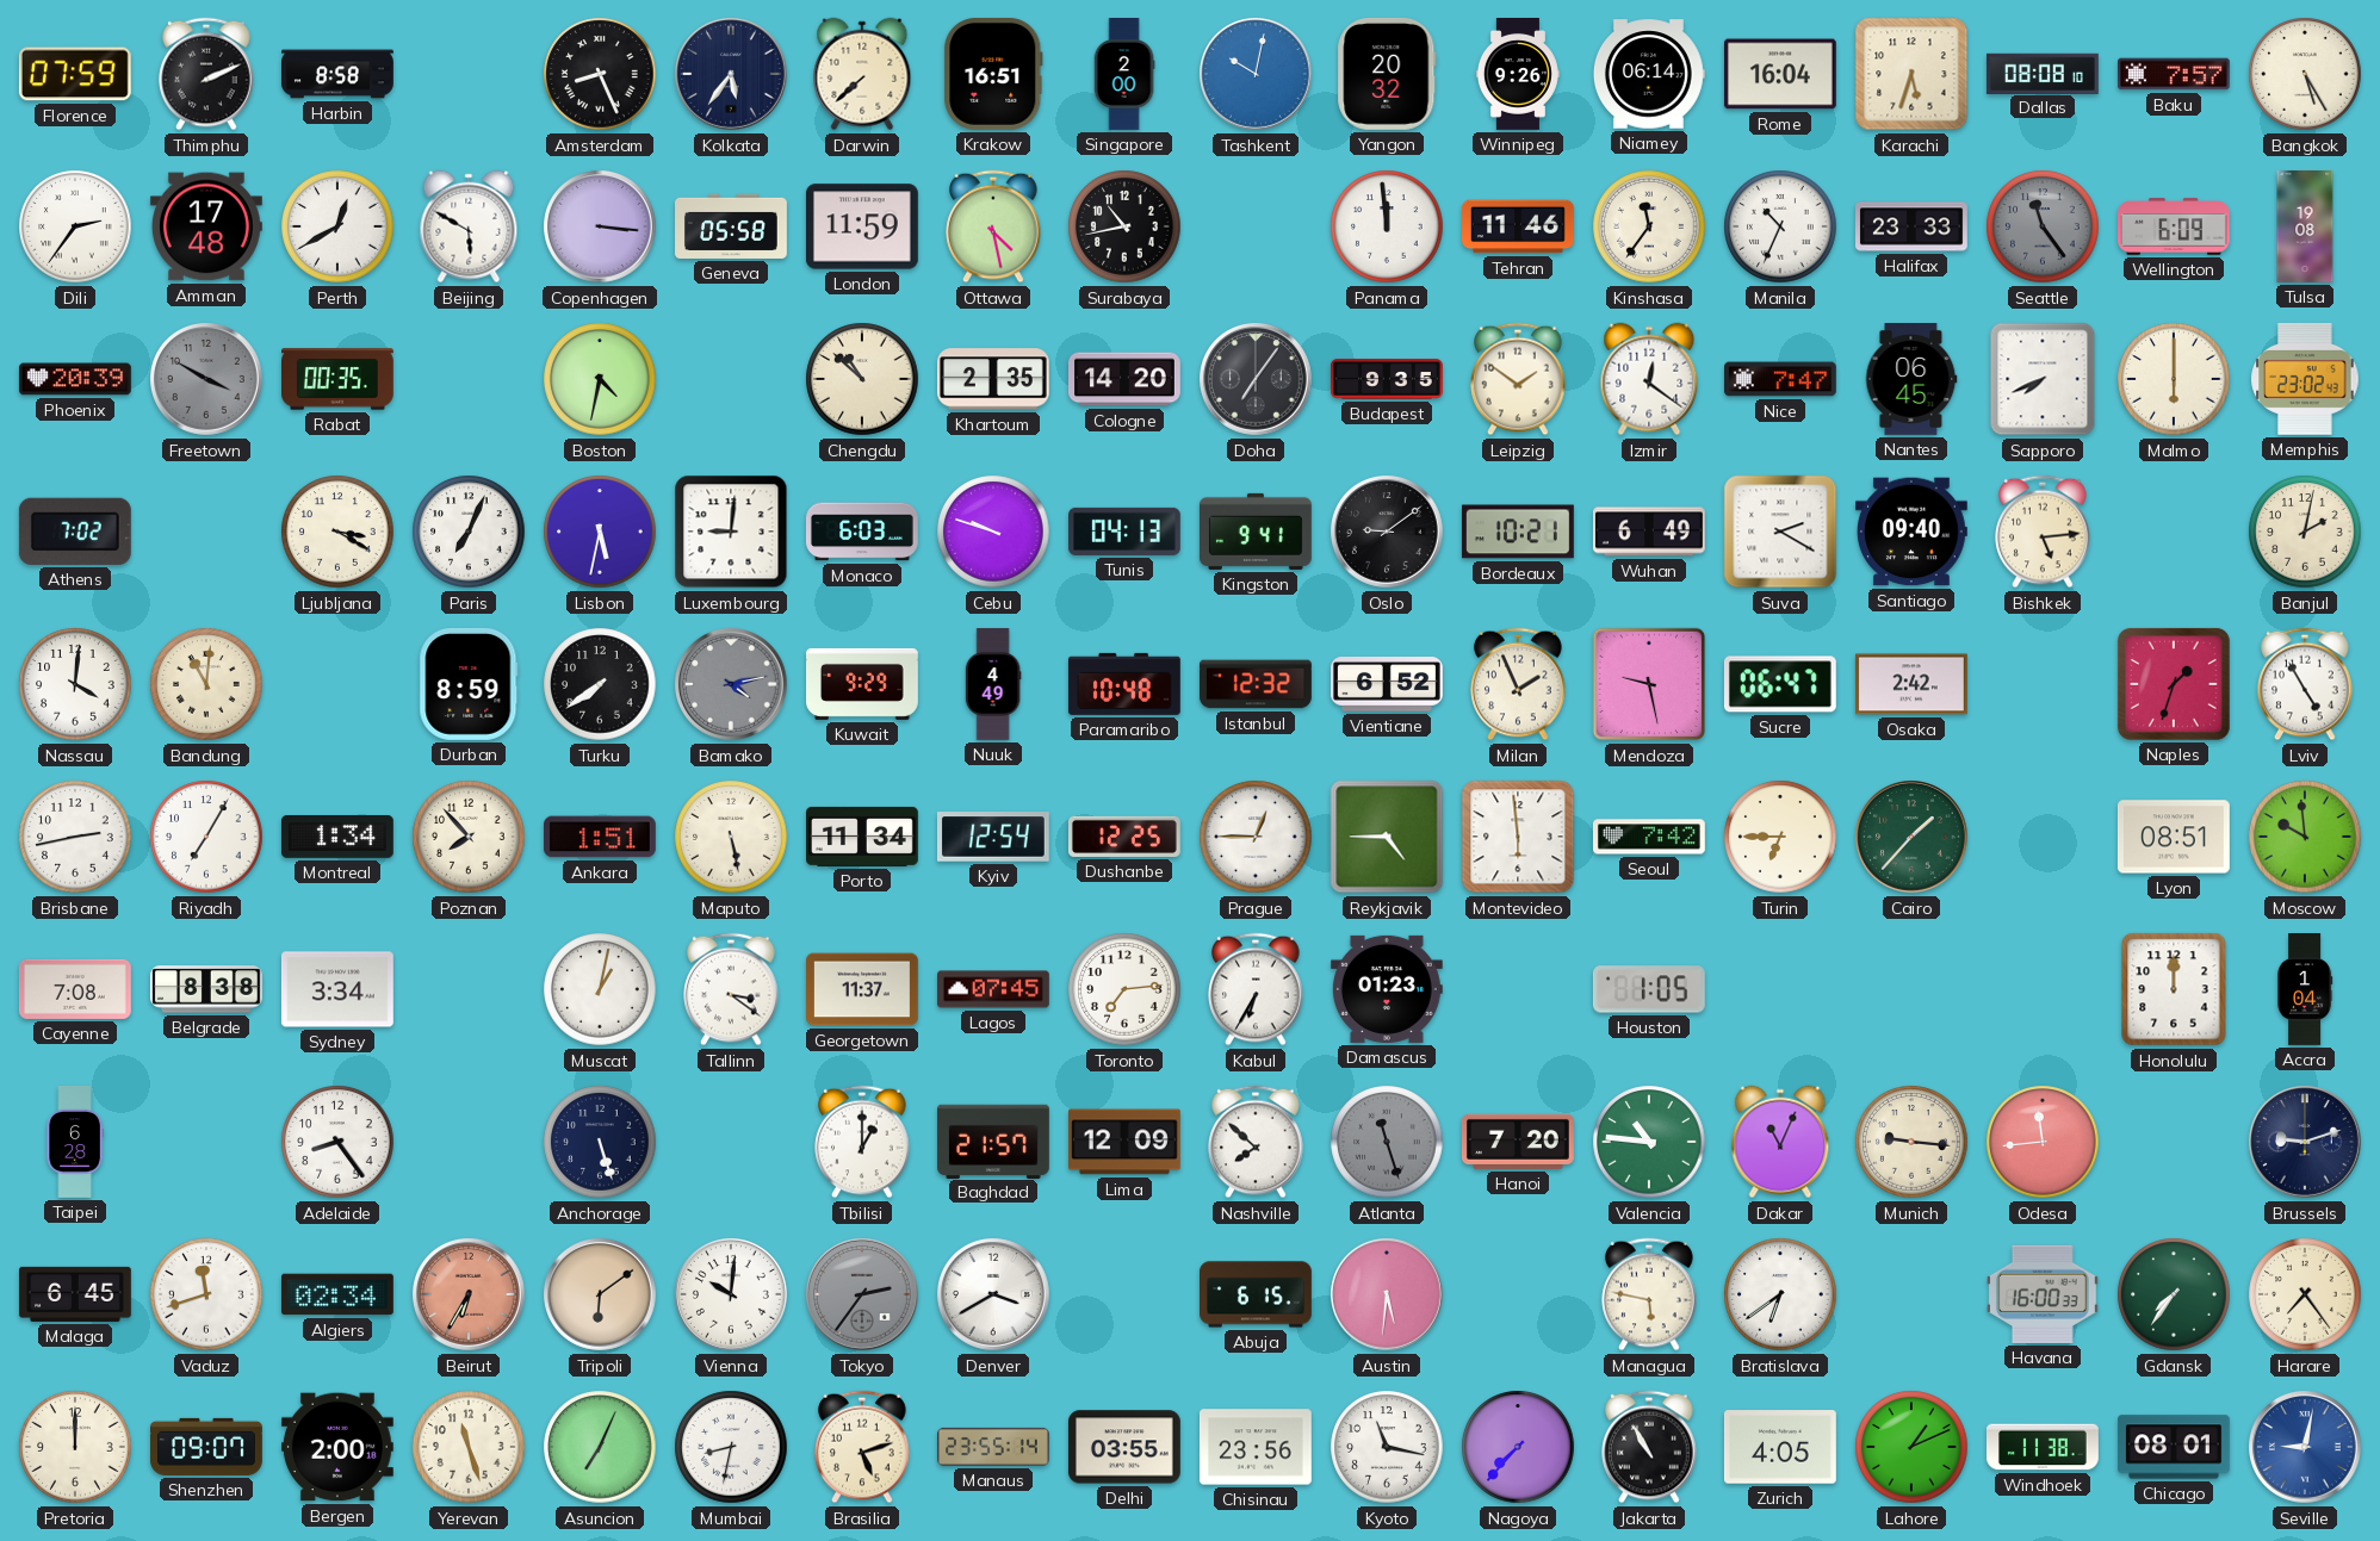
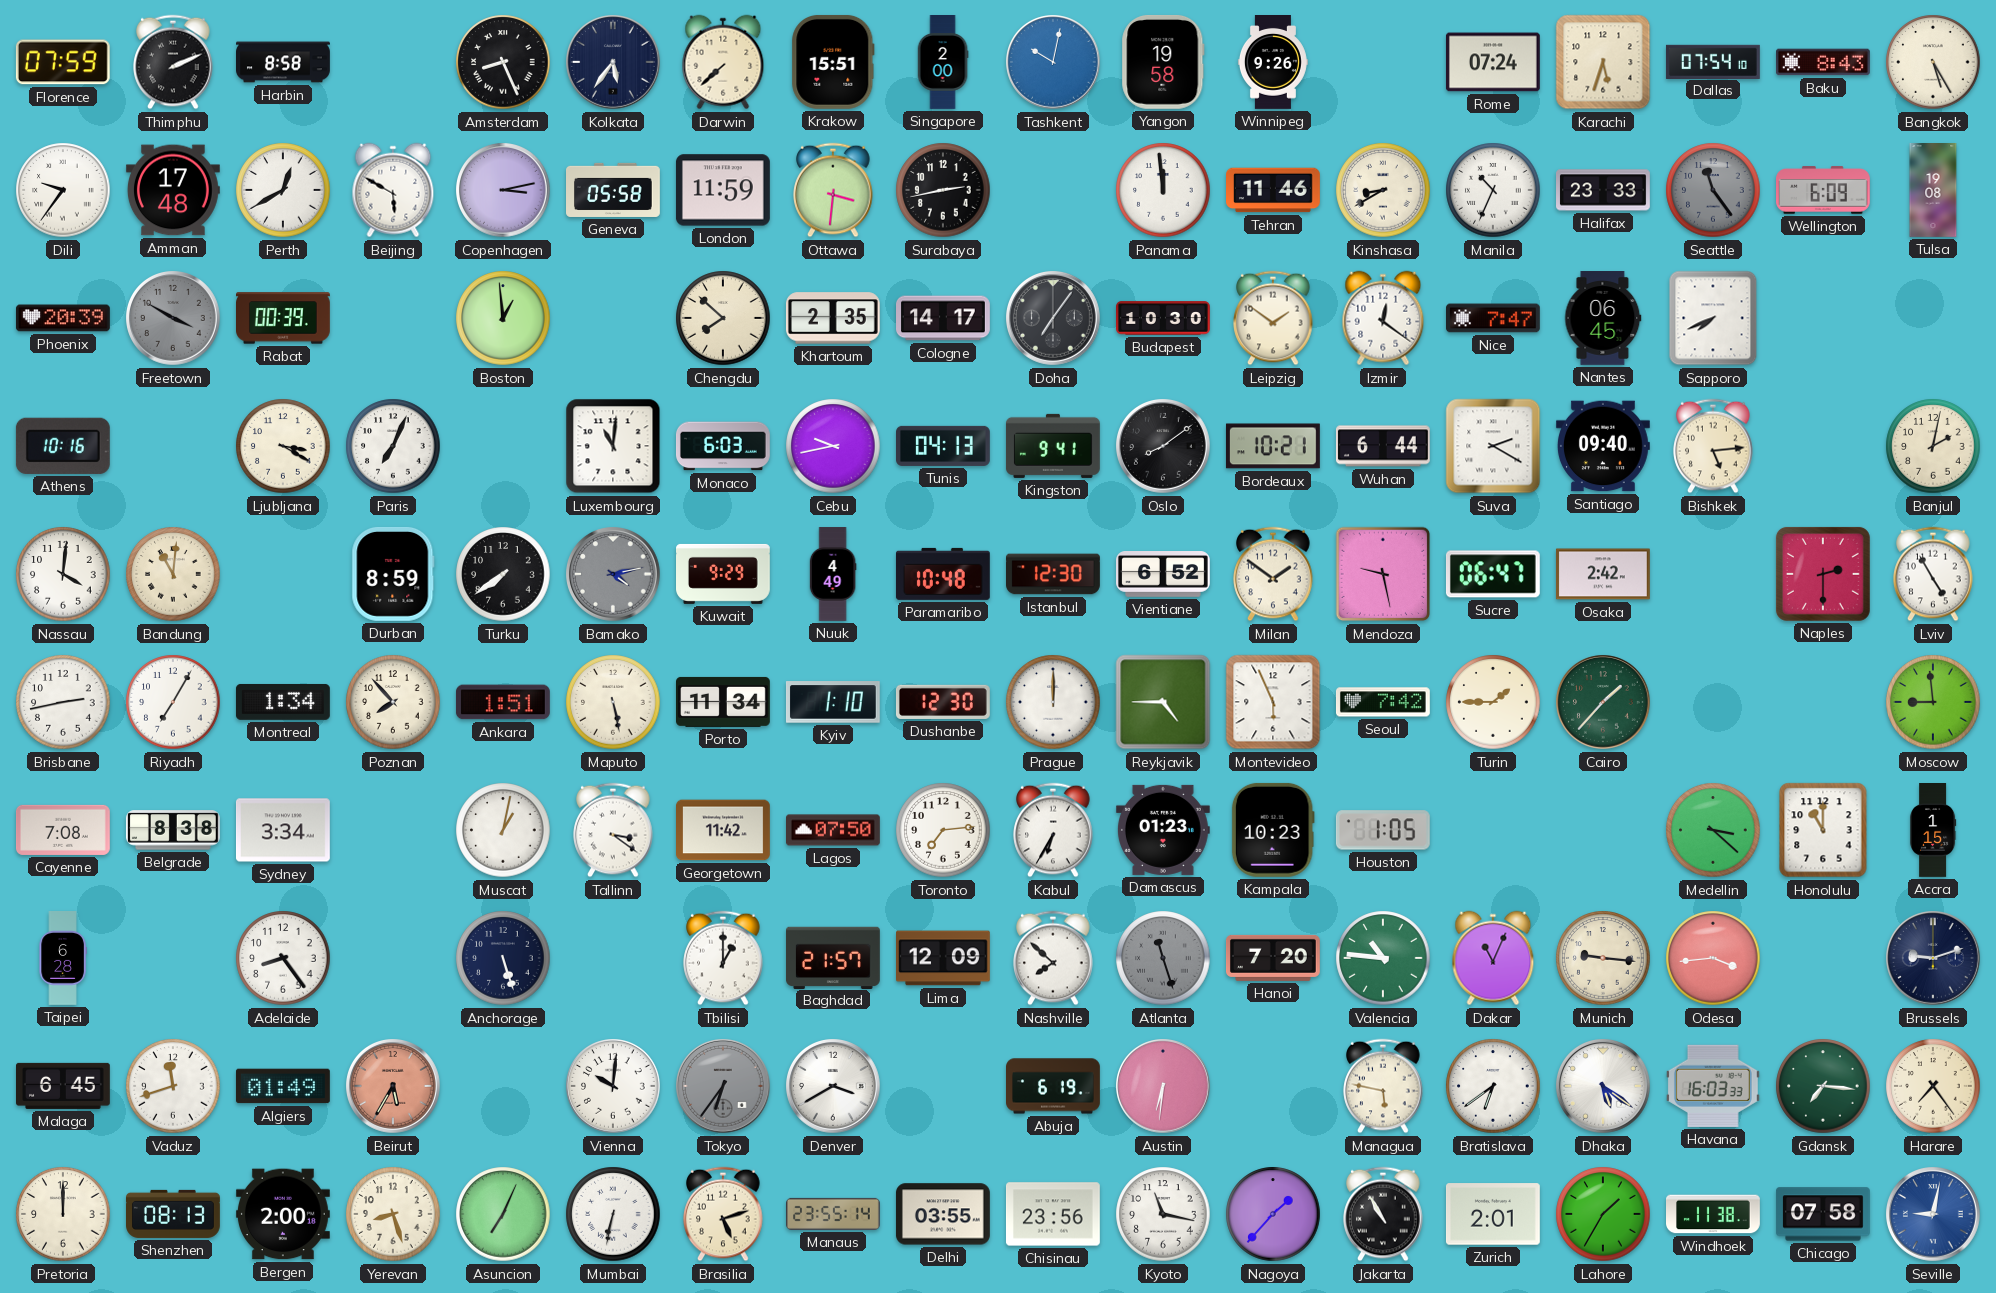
Krakow: 16:51 -> 15:51
Yangon: 20:32 -> 19:58
Niamey: 06:14 -> none
Rome: 16:04 -> 07:24
Dallas: 08:08 -> 07:54
Baku: 7:57 -> 8:43
Dili: 2:36 -> 9:36
Copenhagen: 3:16 -> 3:13
Ottawa: 4:28 -> 3:31
Surabaya: 10:43 -> 2:43
Kinshasa: 11:36 -> 8:40
Rabat: 00:35 -> 00:39
Boston: 4:32 -> 12:59
Chengdu: 10:52 -> 7:52
Cologne: 14:20 -> 14:17
Budapest: 9:35 -> 10:30
Malmo: 6:00 -> none
Memphis: 23:02 -> none
Athens: 7:02 -> 10:16
Lisbon: 5:32 -> none
Luxembourg: 9:01 -> 11:01
Cebu: 9:48 -> 9:43
Oslo: 9:09 -> 8:09
Wuhan: 6:49 -> 6:44
Istanbul: 12:32 -> 12:30
Milan: 1:56 -> 1:51
Naples: 1:33 -> 2:30
Kyiv: 12:54 -> 1:10
Dushanbe: 12:25 -> 12:30
Prague: 12:45 -> 12:00
Montevideo: 5:59 -> 5:56
Turin: 6:45 -> 1:45
Lyon: 08:51 -> none
Moscow: 9:59 -> 8:59
Georgetown: 11:37 -> 11:42
Lagos: 07:45 -> 07:50
Kampala: none -> 10:23
Medellin: none -> 3:22
Honolulu: 12:00 -> 11:00
Accra: 1:04 -> 1:15
Odesa: 11:44 -> 3:44
Algiers: 02:34 -> 01:49
Beirut: 6:35 -> 5:35
Tripoli: 6:09 -> none
Tokyo: 2:36 -> 6:36
Abuja: 6:15 -> 6:19
Austin: 5:31 -> 6:31
Dhaka: none -> 5:21
Havana: 16:00 -> 16:03
Gdansk: 7:36 -> 7:16
Shenzhen: 09:07 -> 08:13
Yerevan: 11:27 -> 8:27
Mumbai: 8:32 -> 6:32
Nagoya: 7:37 -> 1:37
Zurich: 4:05 -> 2:01
Lahore: 1:11 -> 1:35
Chicago: 08:01 -> 07:58
